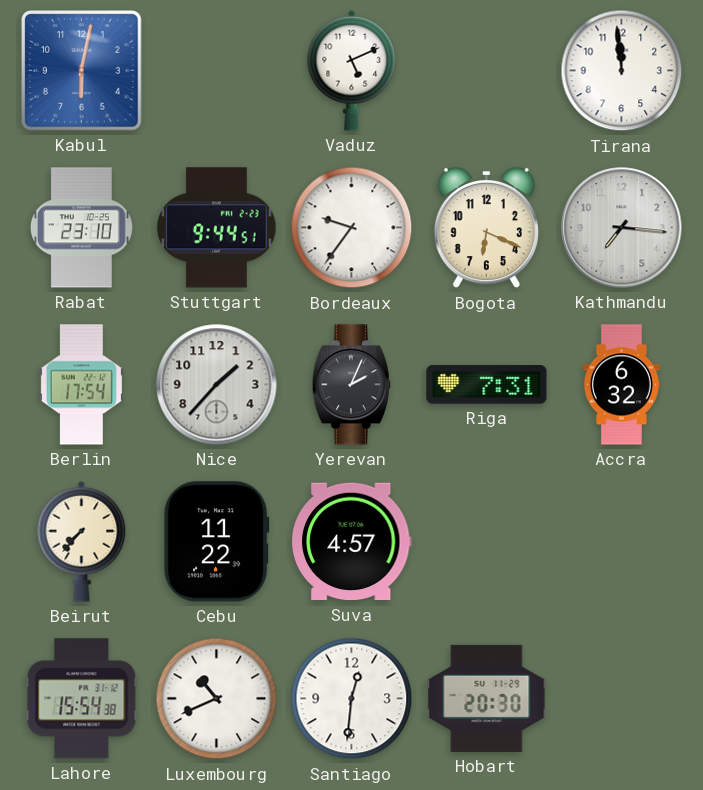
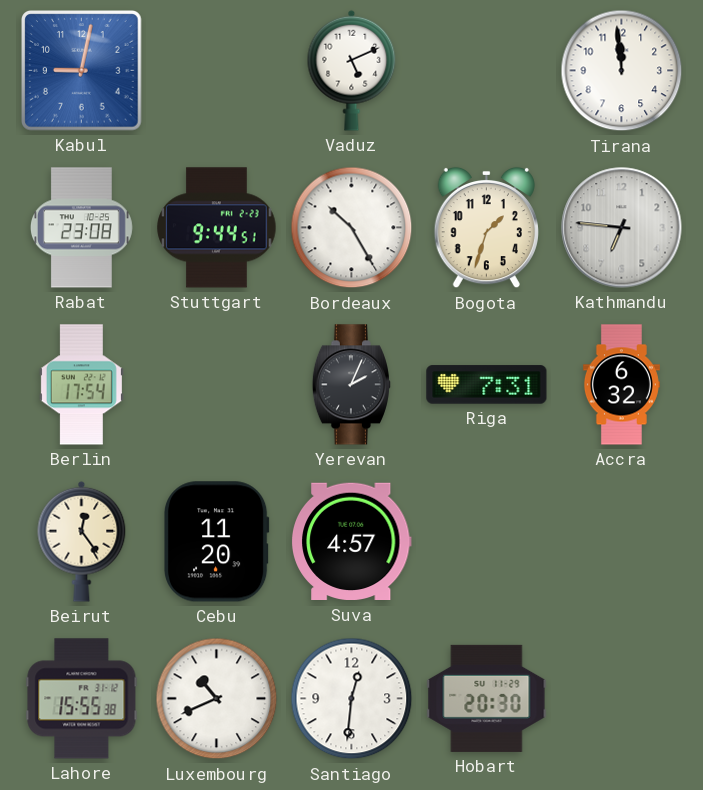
Kabul: 6:02 -> 9:02
Rabat: 23:10 -> 23:08
Bordeaux: 9:36 -> 10:25
Bogota: 6:19 -> 1:33
Kathmandu: 7:16 -> 6:46
Nice: 1:37 -> none
Beirut: 7:37 -> 12:24
Cebu: 11:22 -> 11:20
Lahore: 15:54 -> 15:55
